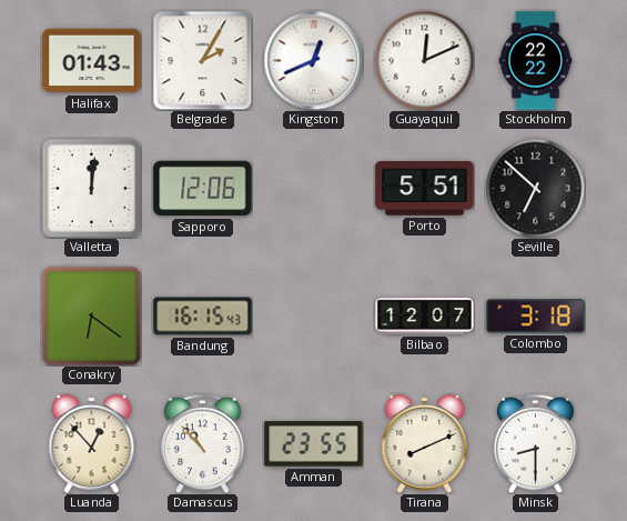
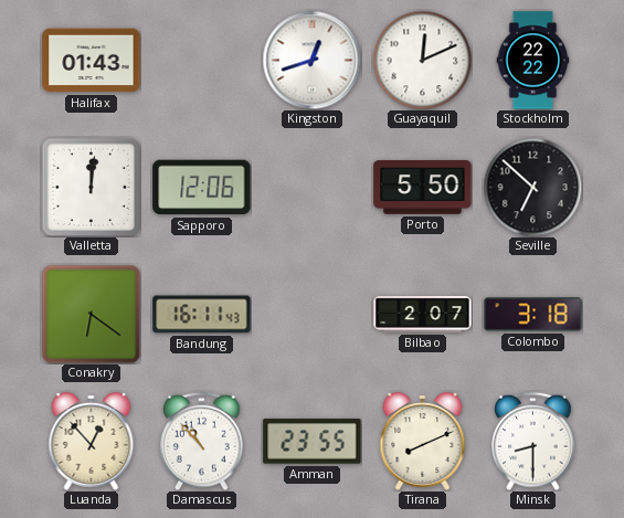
Belgrade: 2:05 -> none
Kingston: 12:41 -> 12:42
Porto: 5:51 -> 5:50
Bandung: 16:15 -> 16:11
Bilbao: 12:07 -> 2:07
